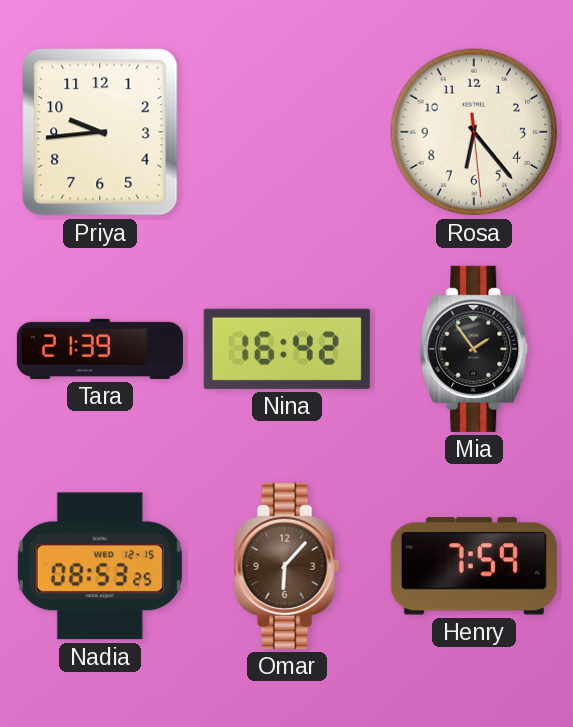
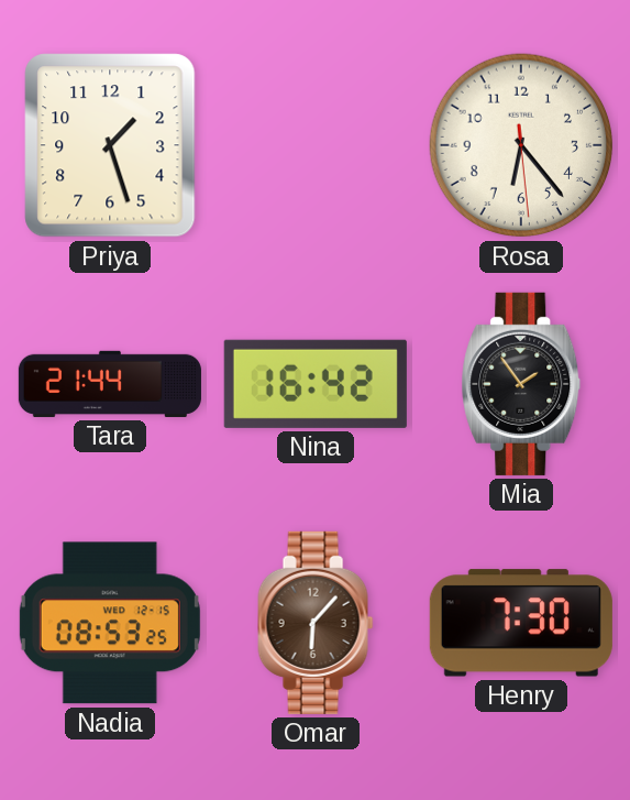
Priya: 9:44 -> 1:27
Tara: 21:39 -> 21:44
Henry: 7:59 -> 7:30
